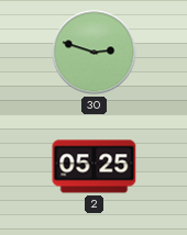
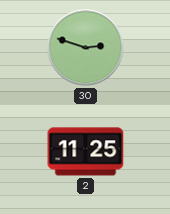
2: 05:25 -> 11:25
